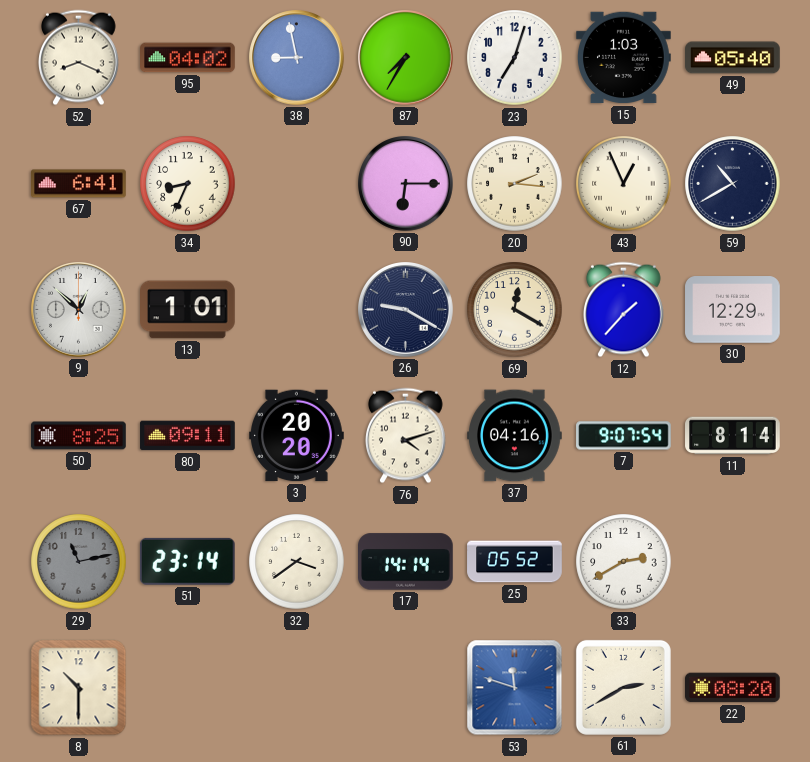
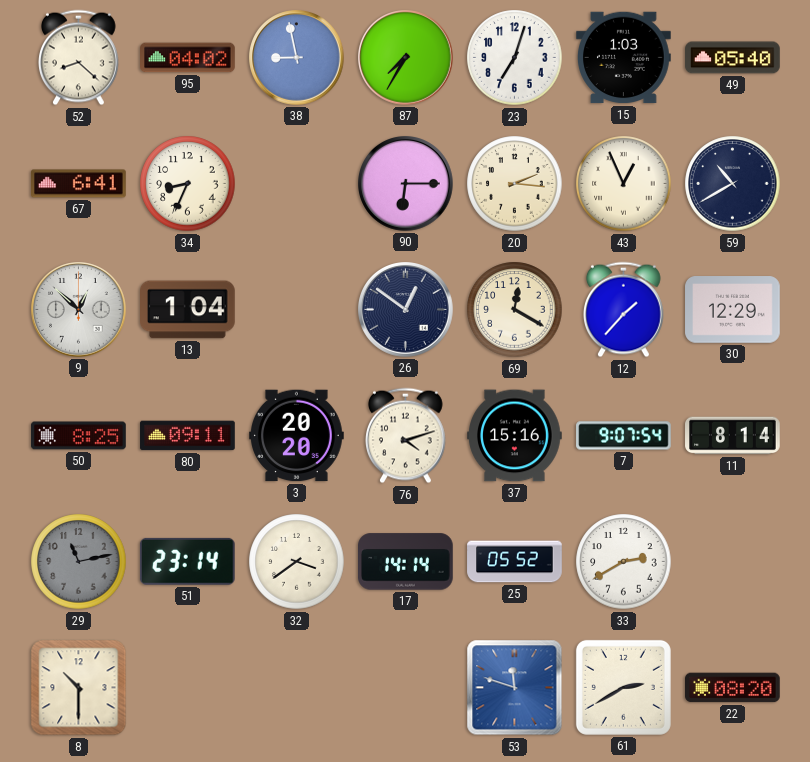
52: 8:19 -> 8:22
13: 1:01 -> 1:04
26: 9:20 -> 12:51
37: 04:16 -> 15:16
